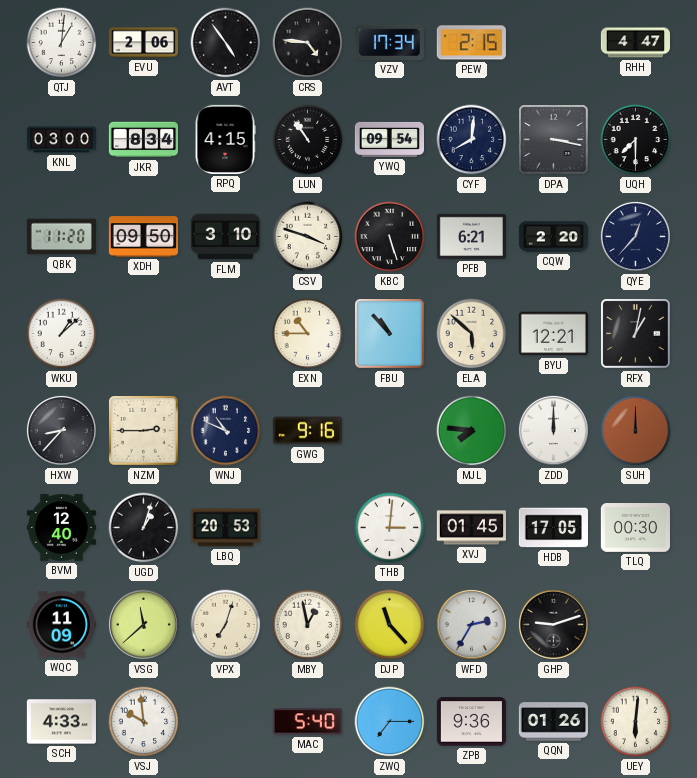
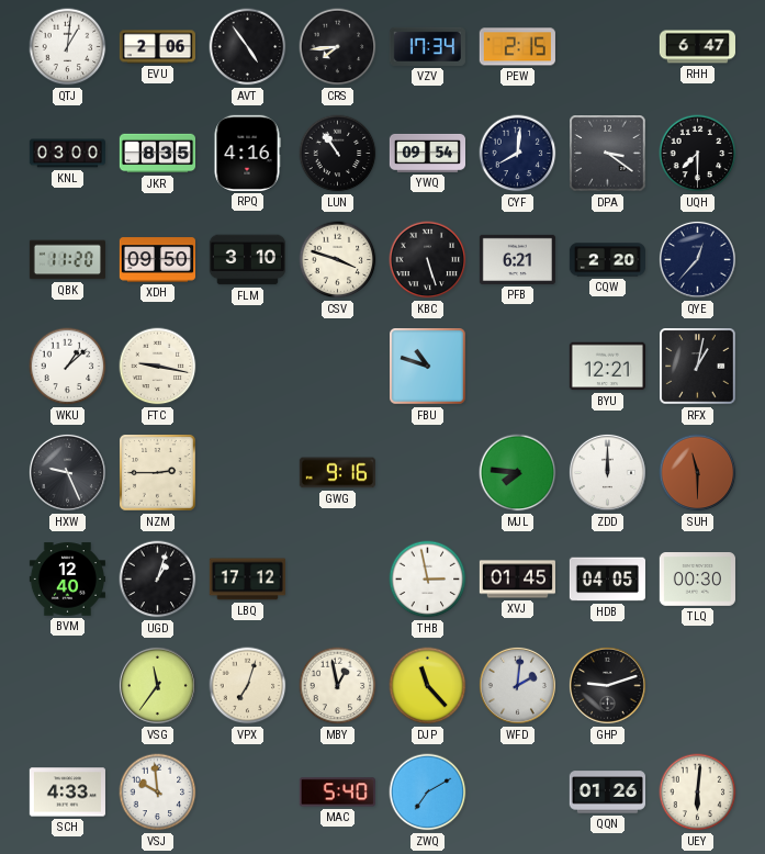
CRS: 4:46 -> 7:44
RHH: 4:47 -> 6:47
JKR: 8:34 -> 8:35
RPQ: 4:15 -> 4:16
DPA: 3:17 -> 3:21
FTC: none -> 9:17
EXN: 10:45 -> none
FBU: 10:53 -> 10:48
ELA: 5:52 -> none
HXW: 8:37 -> 9:26
WNJ: 10:49 -> none
SUH: 12:00 -> 11:30
LBQ: 20:53 -> 17:12
THB: 3:01 -> 2:58
HDB: 17:05 -> 04:05
WQC: 11:09 -> none
VSG: 11:38 -> 11:36
WFD: 2:35 -> 2:01
ZWQ: 7:15 -> 7:10
ZPB: 9:36 -> none
